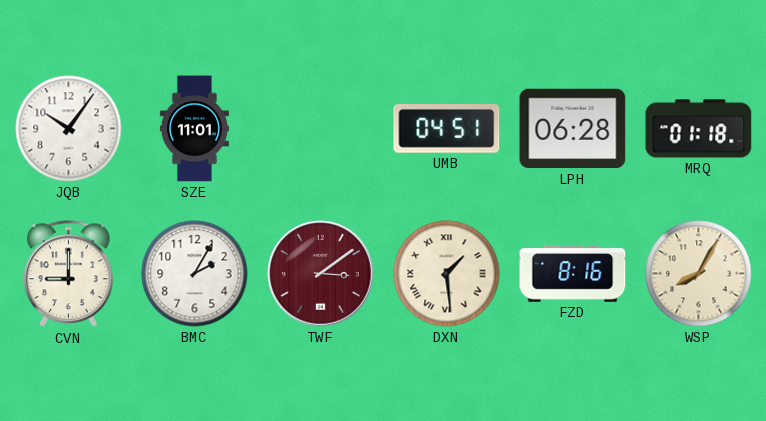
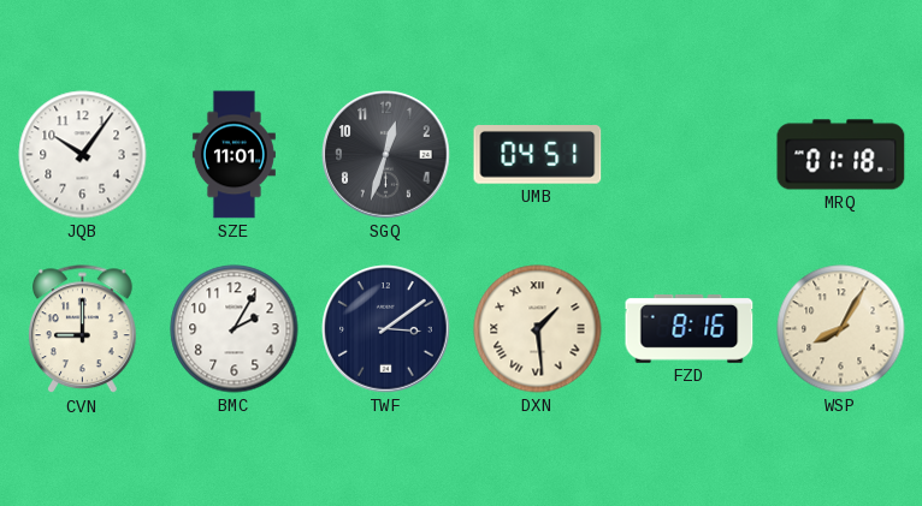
SGQ: none -> 12:33
LPH: 06:28 -> none
TWF dial: burgundy -> navy
